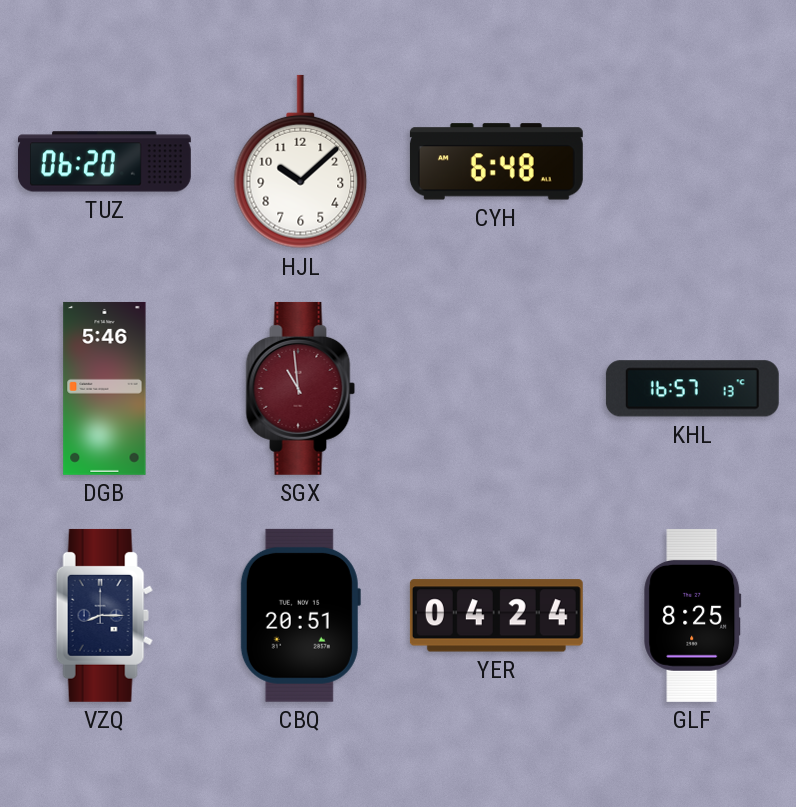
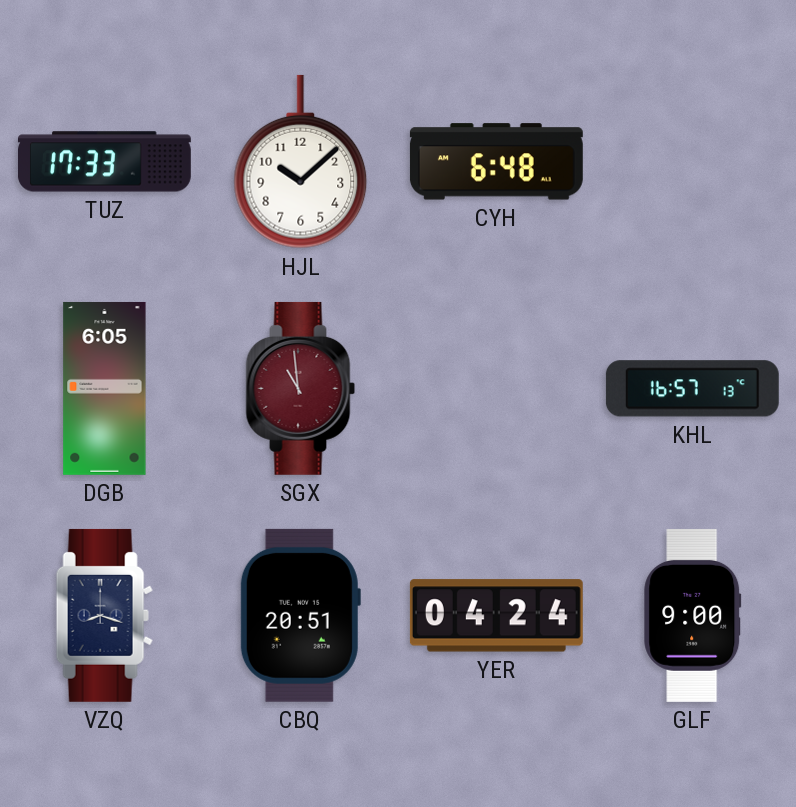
TUZ: 06:20 -> 17:33
DGB: 5:46 -> 6:05
VZQ: 8:15 -> 8:18
GLF: 8:25 -> 9:00
